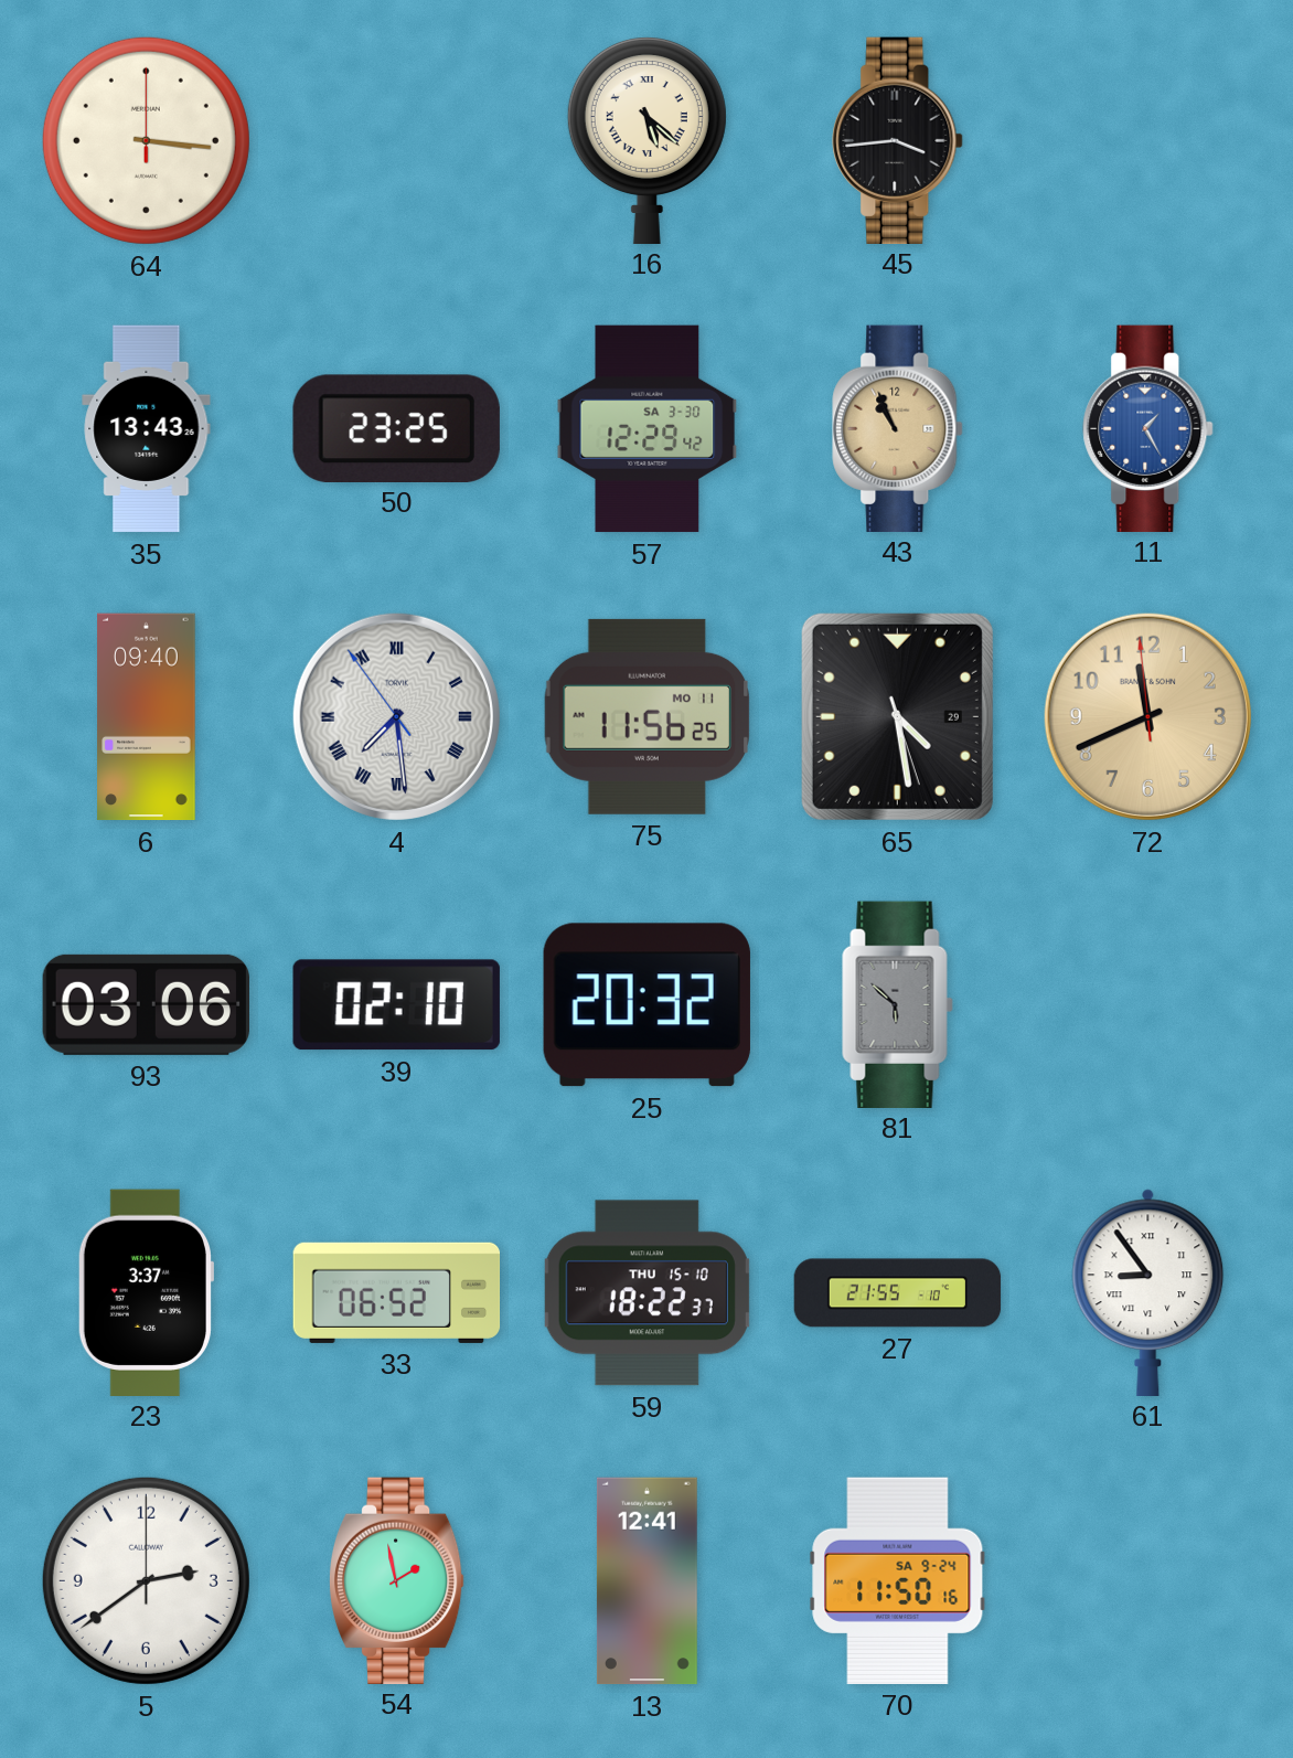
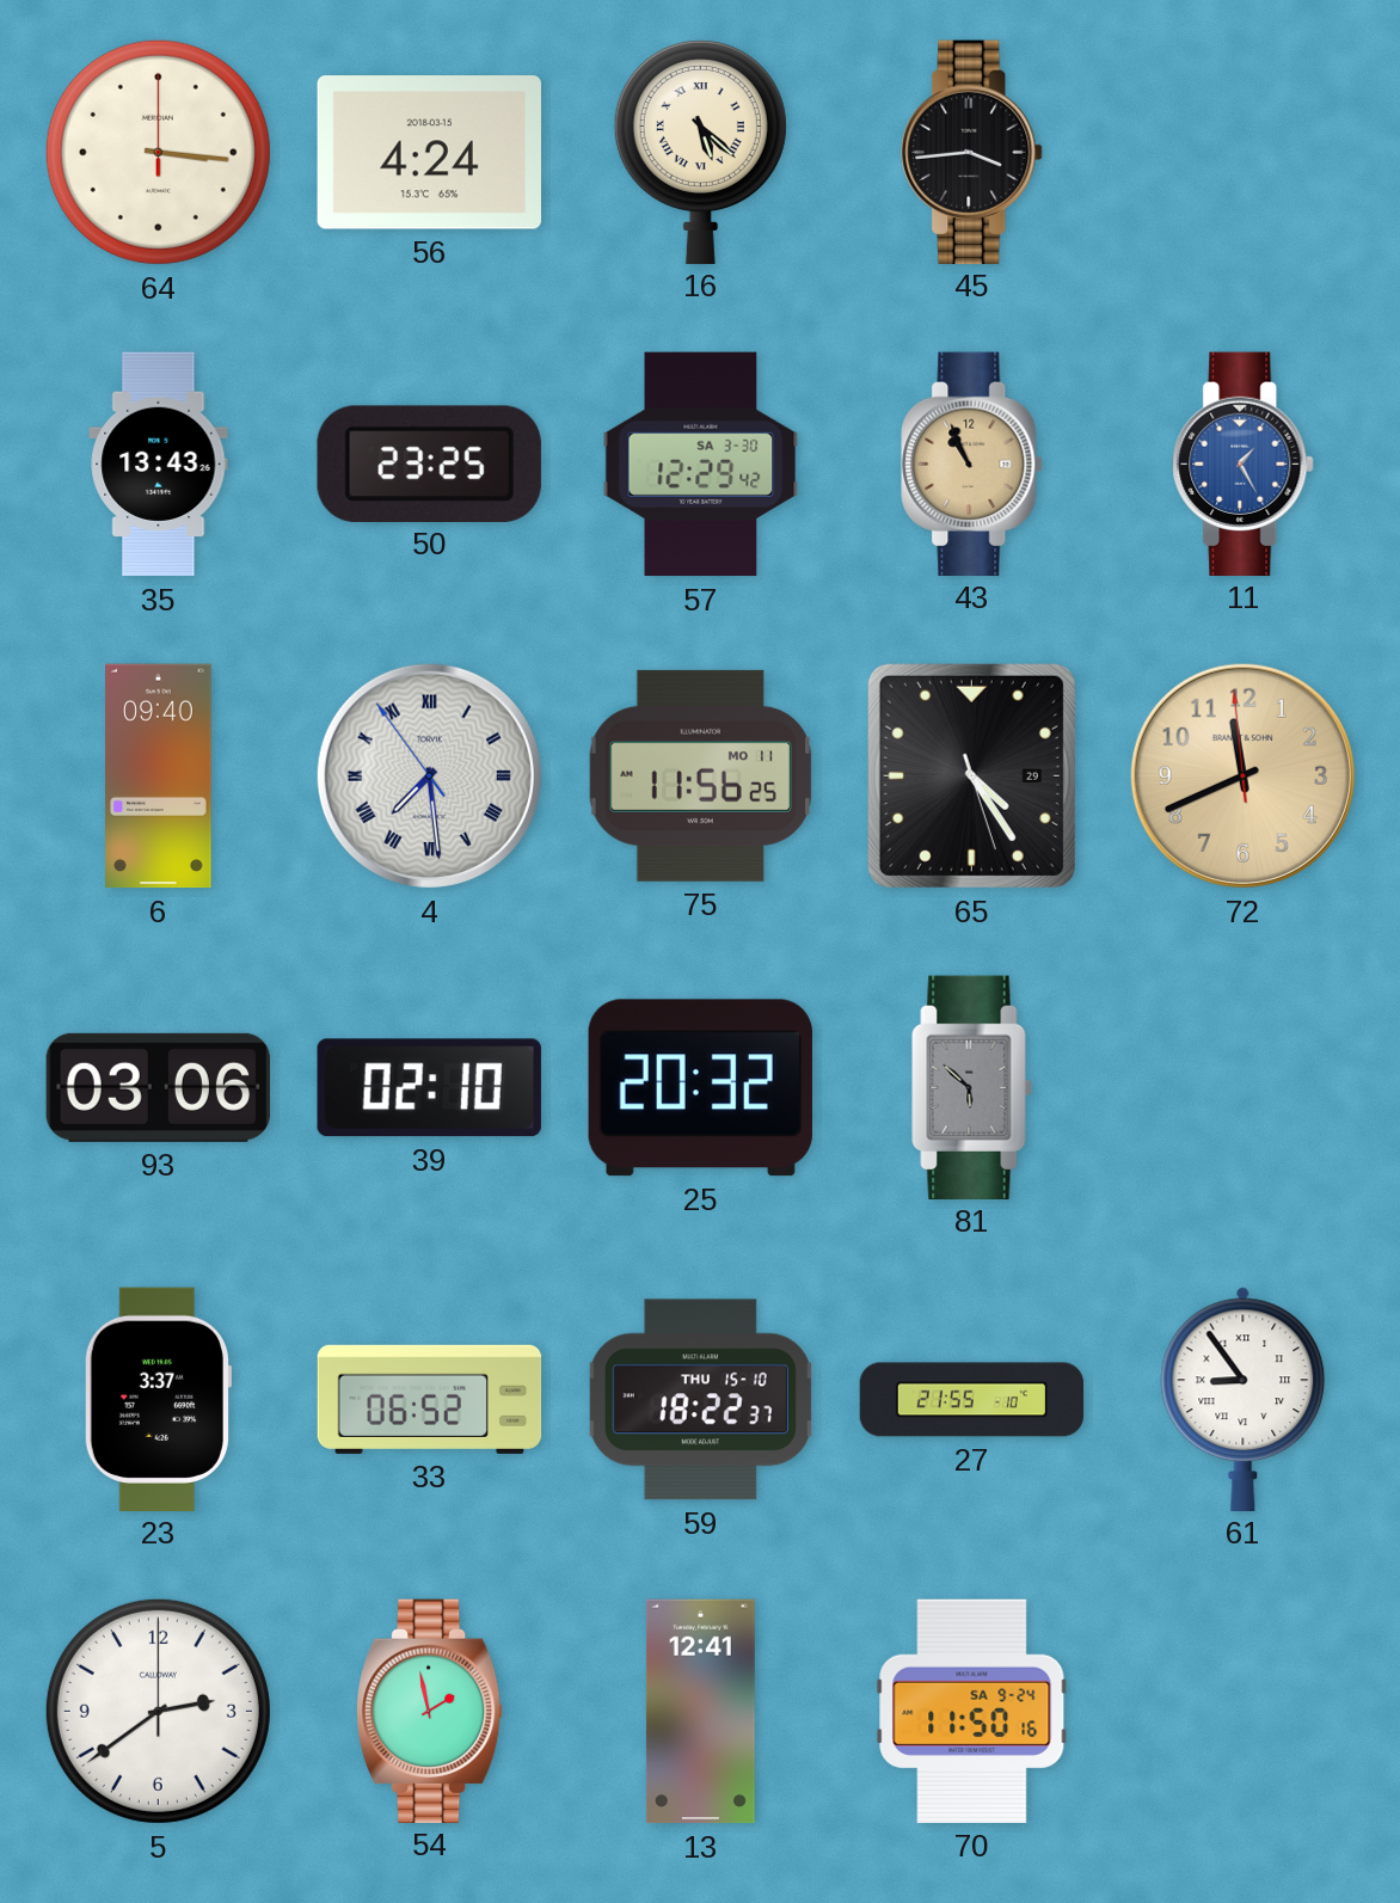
56: none -> 4:24
65: 4:28 -> 4:24
